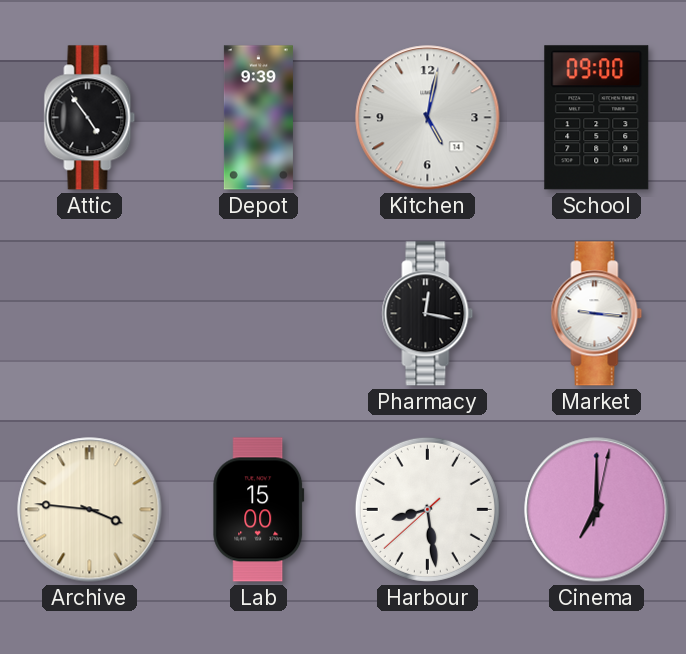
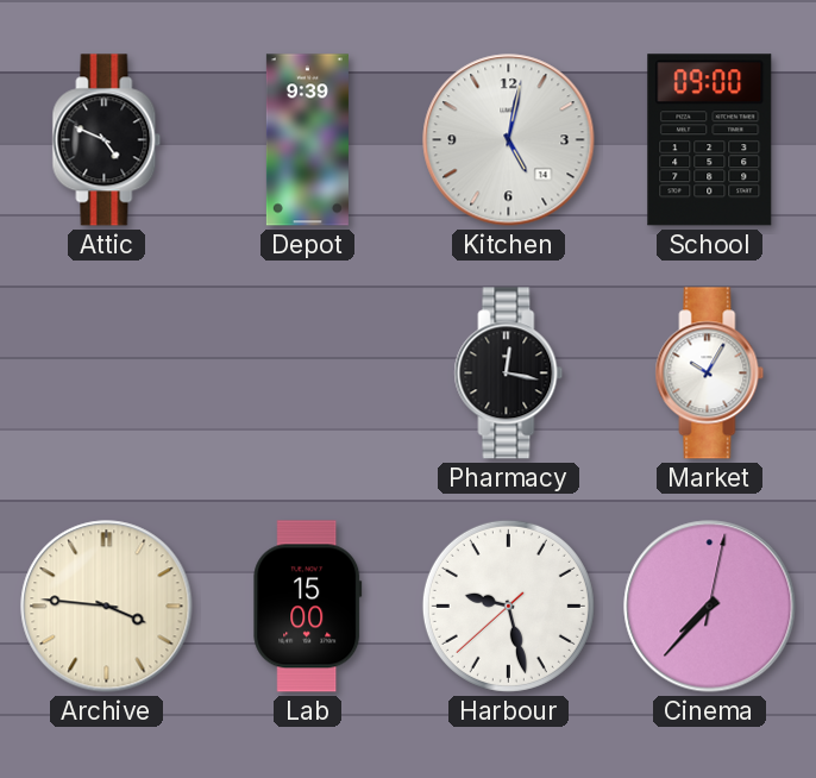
Attic: 4:54 -> 4:49
Market: 9:16 -> 10:05
Harbour: 8:28 -> 9:27
Cinema: 7:00 -> 7:37
